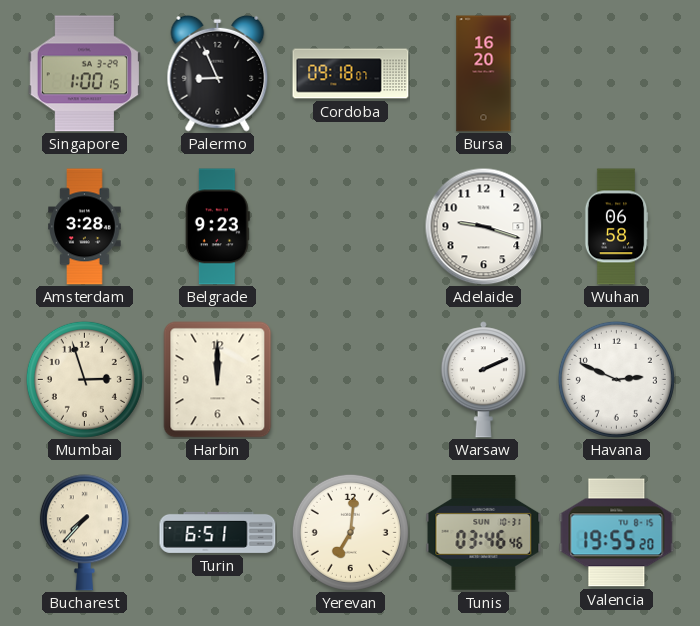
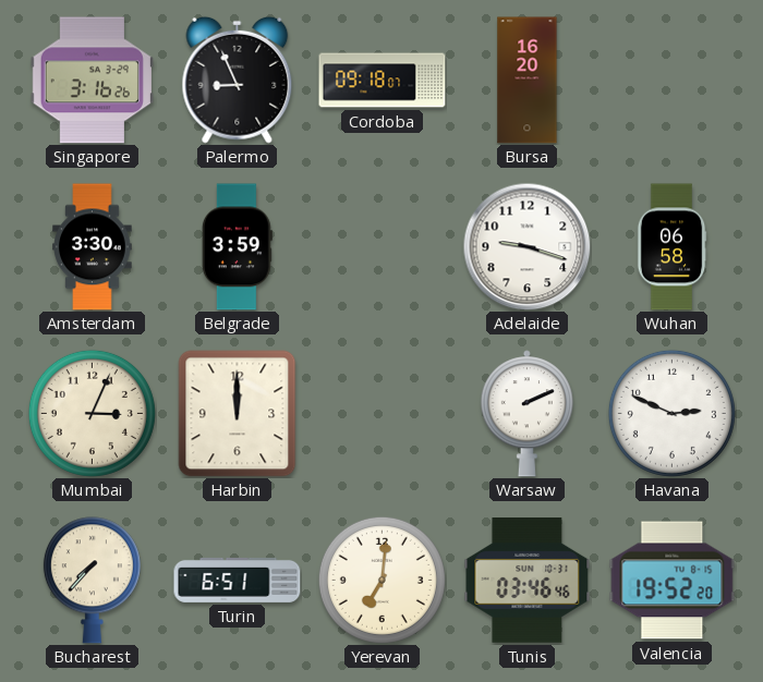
Singapore: 1:00 -> 3:16
Amsterdam: 3:28 -> 3:30
Belgrade: 9:23 -> 3:59
Mumbai: 2:57 -> 3:04
Valencia: 19:55 -> 19:52
